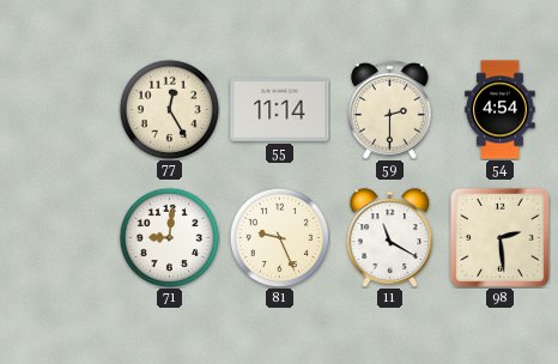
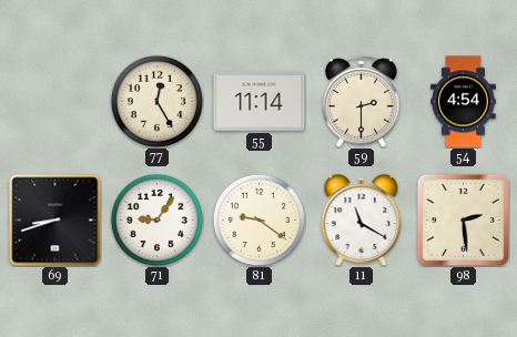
69: none -> 8:42
71: 9:01 -> 9:06
81: 9:26 -> 9:21
